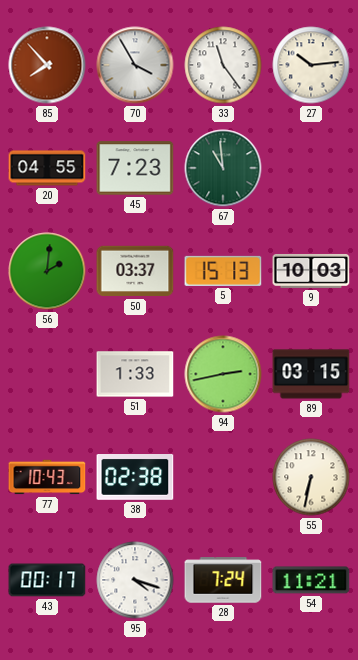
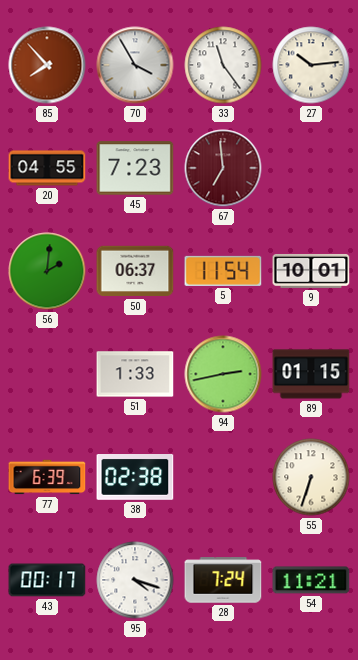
67: 10:59 -> 6:59
67 dial: green -> burgundy
50: 03:37 -> 06:37
5: 15:13 -> 11:54
9: 10:03 -> 10:01
89: 03:15 -> 01:15
77: 10:43 -> 6:39
55: 6:32 -> 6:33
